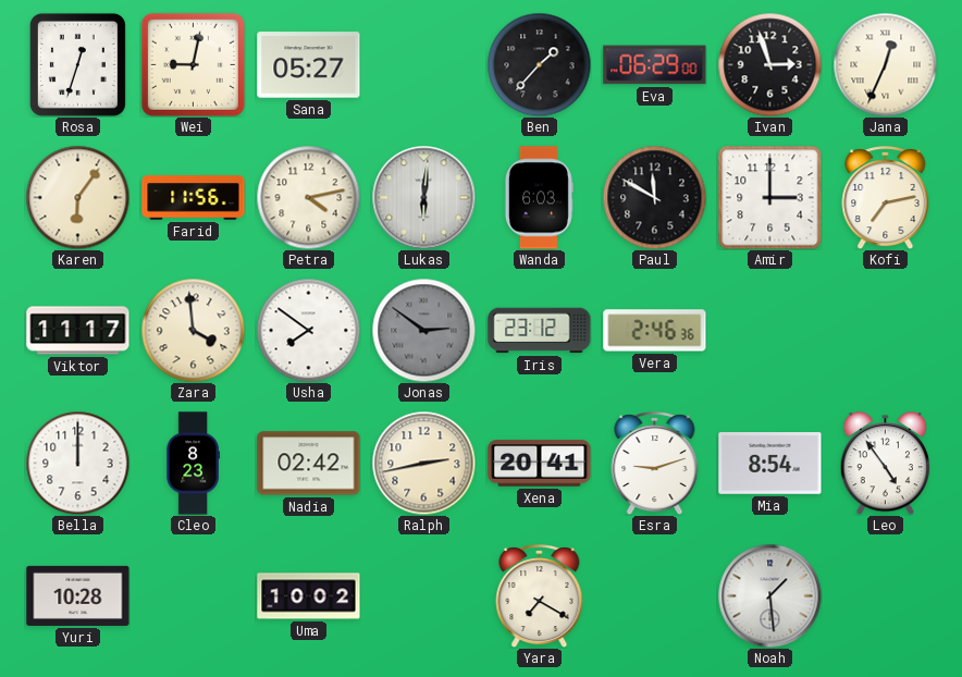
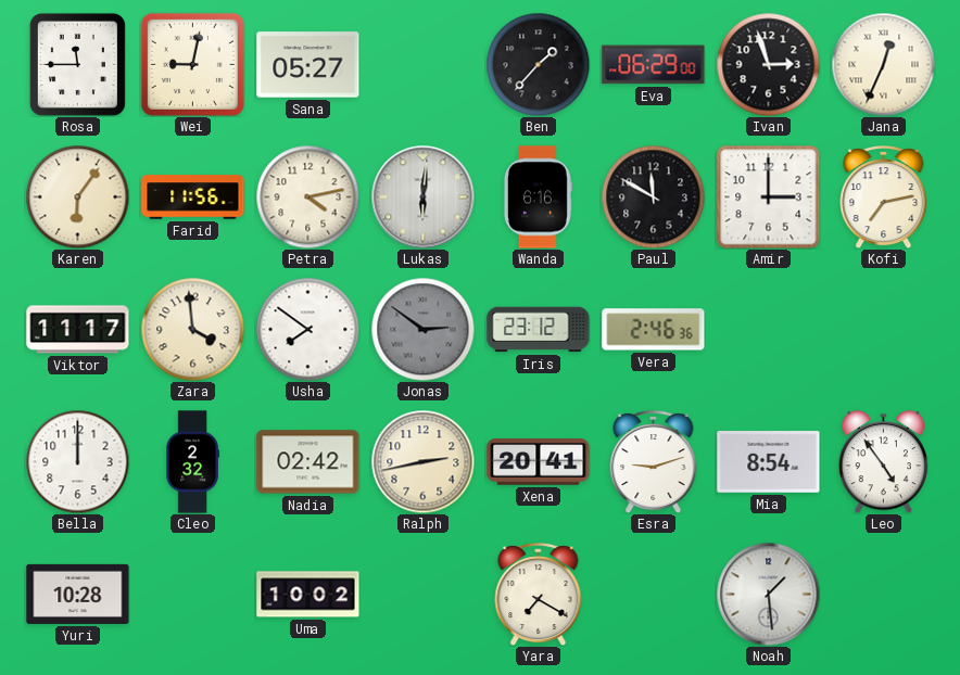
Rosa: 12:33 -> 11:45
Wanda: 6:03 -> 6:16
Cleo: 8:23 -> 2:32
